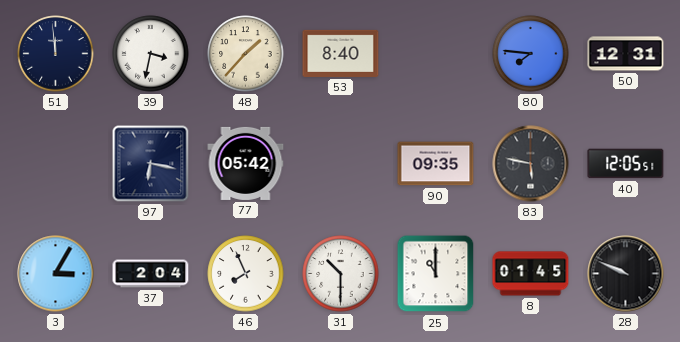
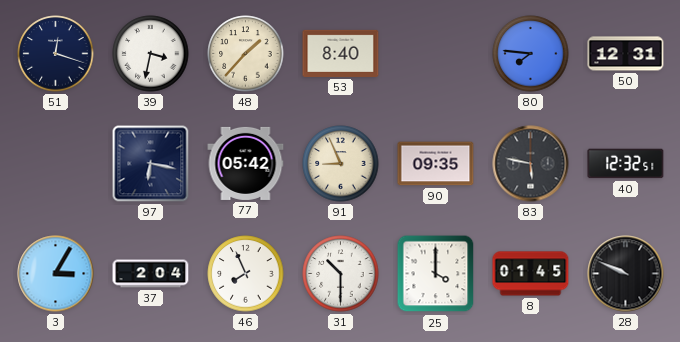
51: 11:59 -> 12:18
91: none -> 8:56
40: 12:05 -> 12:32
25: 11:00 -> 4:00
